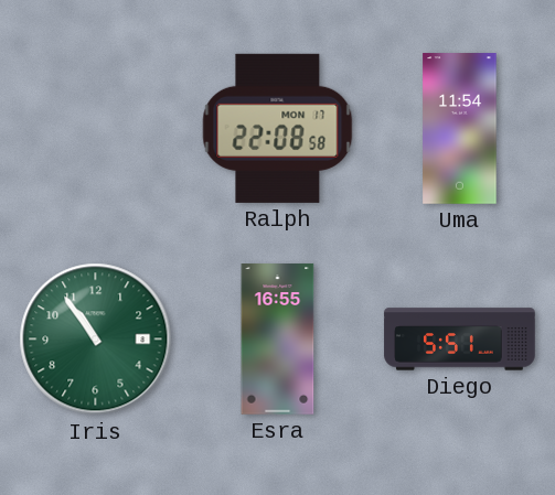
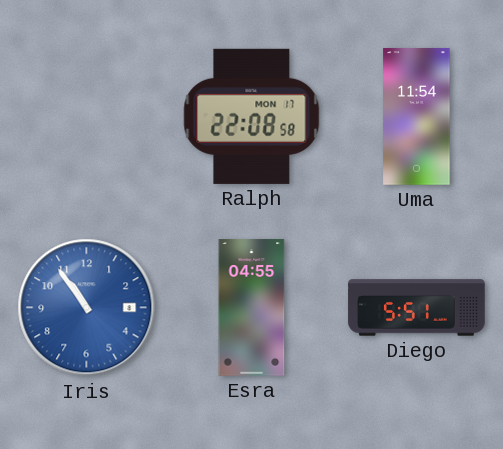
Iris dial: green -> blue
Esra: 16:55 -> 04:55
